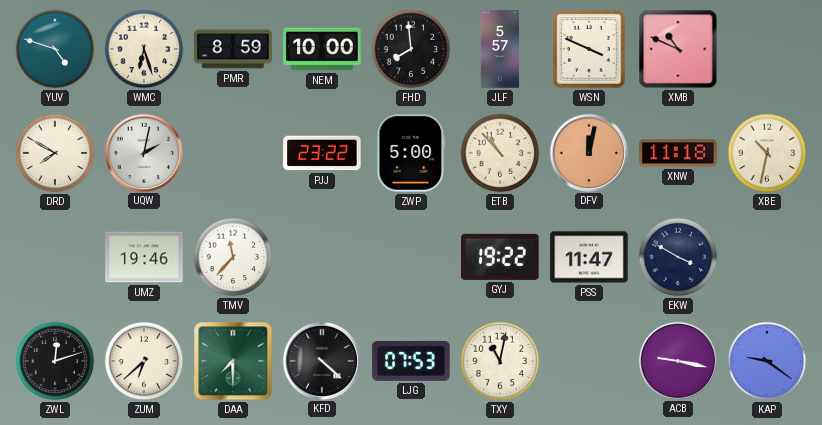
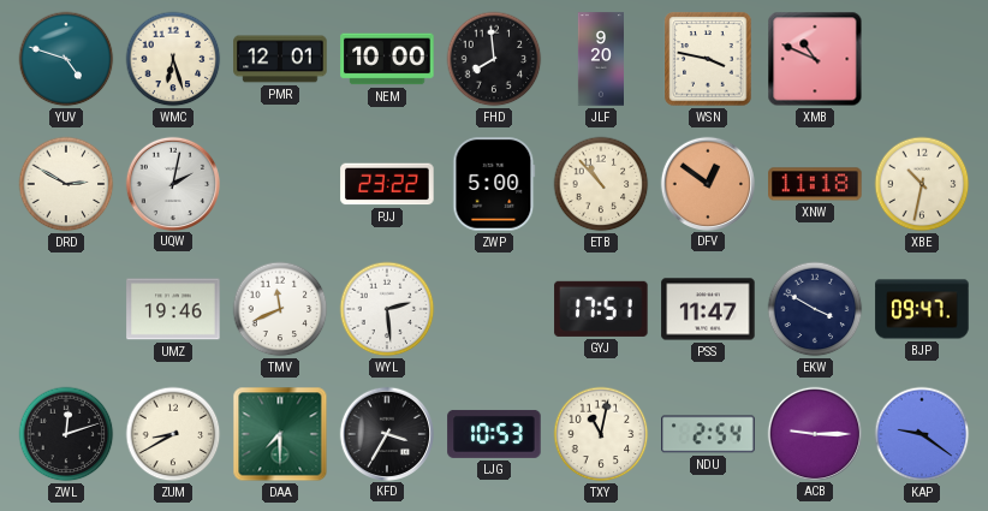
PMR: 8:59 -> 12:01
JLF: 5:57 -> 9:20
WSN: 3:49 -> 3:47
DRD: 7:50 -> 2:50
DFV: 12:02 -> 12:51
TMV: 11:37 -> 11:41
WYL: none -> 2:29
GYJ: 19:22 -> 17:51
BJP: none -> 09:47
ZUM: 6:38 -> 8:40
KFD: 4:22 -> 3:35
LJG: 07:53 -> 10:53
NDU: none -> 2:54
ACB: 9:17 -> 9:15
